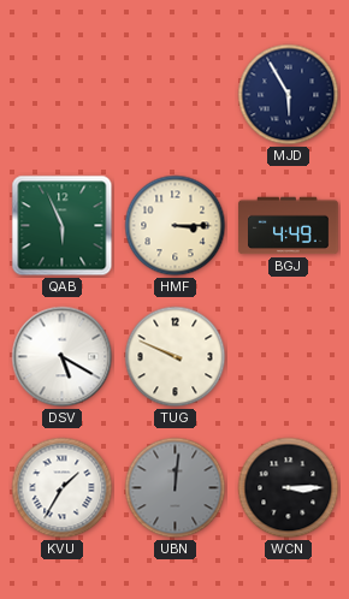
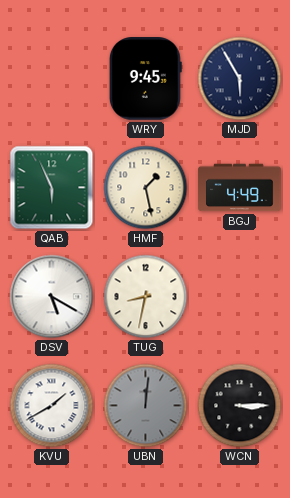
WRY: none -> 9:45
HMF: 3:15 -> 1:28
TUG: 9:49 -> 8:32
KVU: 1:35 -> 1:40
